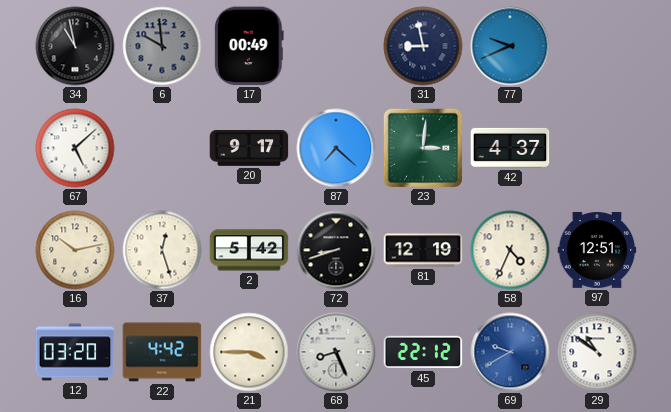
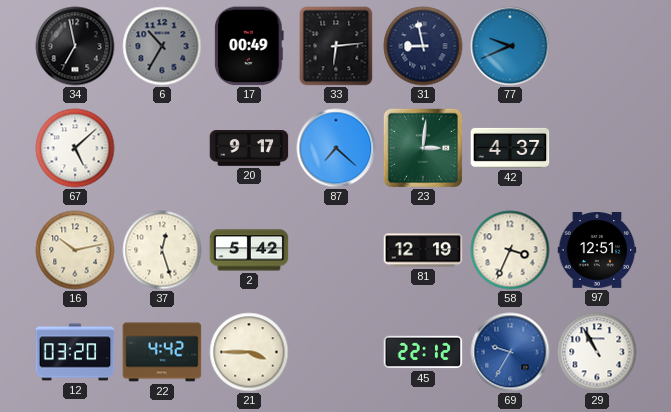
34: 10:58 -> 6:58
6: 9:59 -> 10:35
33: none -> 6:14
72: 8:42 -> none
58: 4:34 -> 3:34
68: 8:26 -> none
69: 9:40 -> 9:35
29: 10:51 -> 10:55
